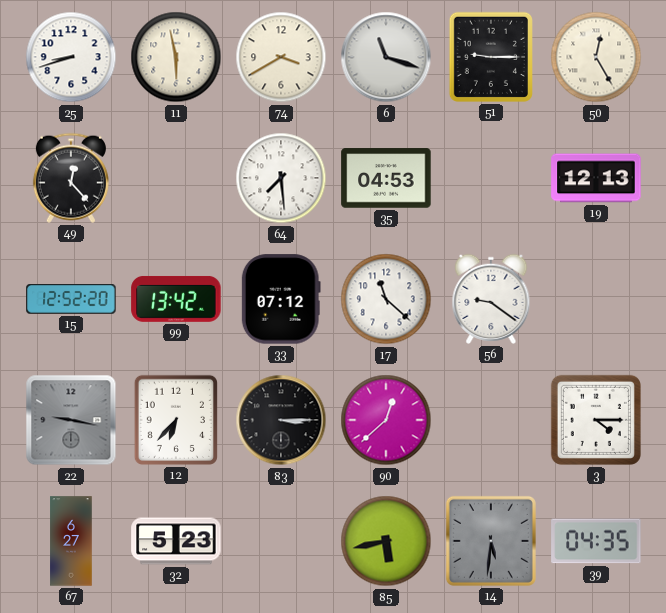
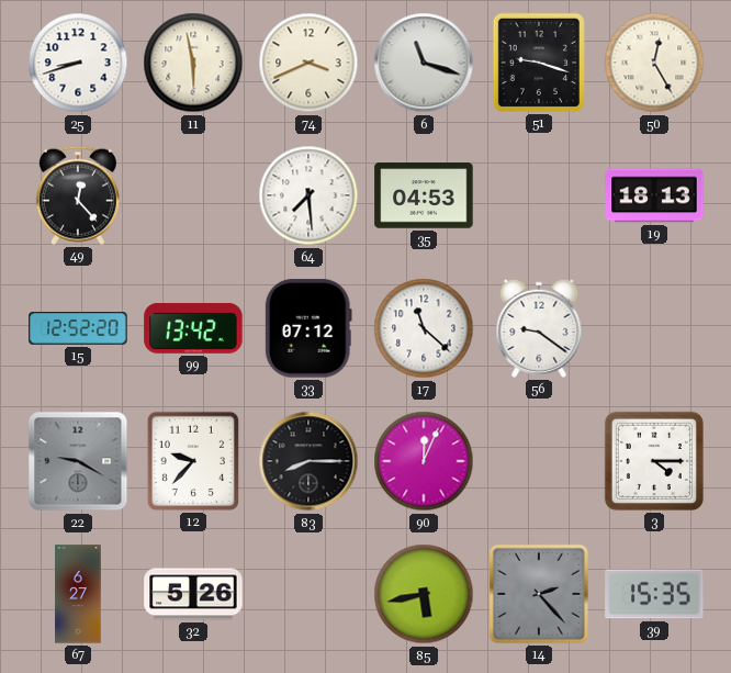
74: 3:40 -> 3:41
51: 9:15 -> 9:18
19: 12:13 -> 18:13
22: 9:17 -> 9:20
12: 6:37 -> 9:37
83: 3:15 -> 8:15
90: 12:38 -> 12:04
32: 5:23 -> 5:26
14: 5:31 -> 2:23
39: 04:35 -> 15:35
